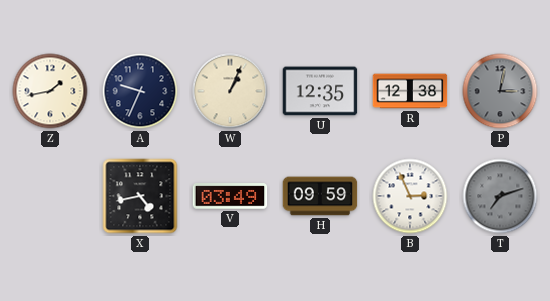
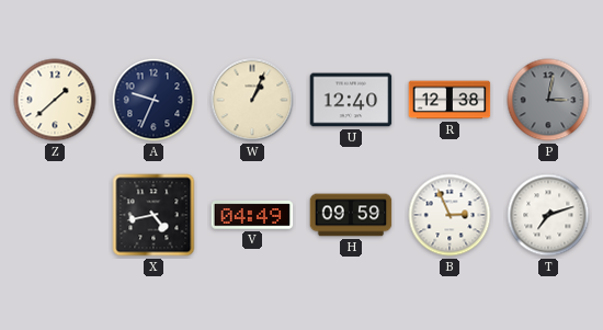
Z: 1:43 -> 1:38
U: 12:35 -> 12:40
V: 03:49 -> 04:49
T dial: grey -> white
